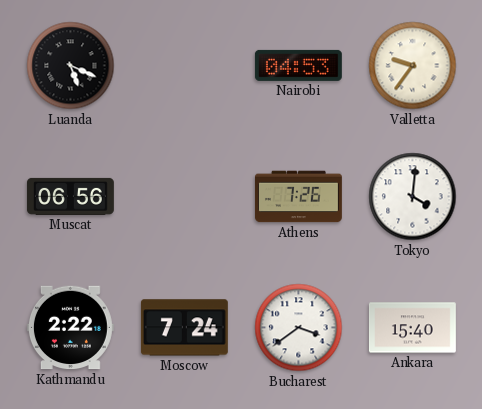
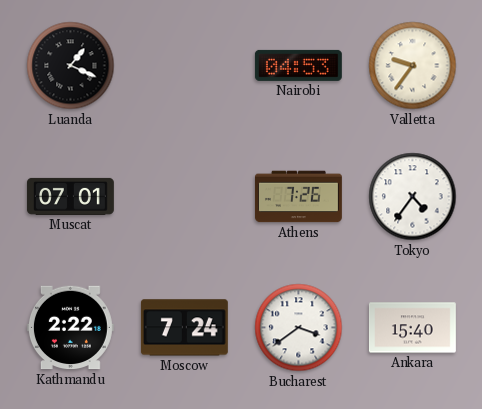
Luanda: 5:19 -> 1:19
Muscat: 06:56 -> 07:01
Tokyo: 4:01 -> 4:36
